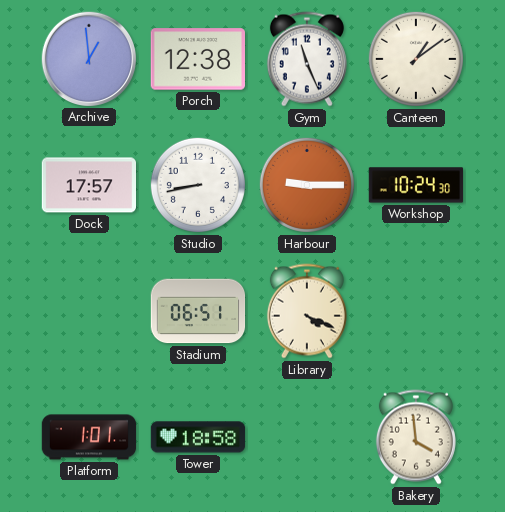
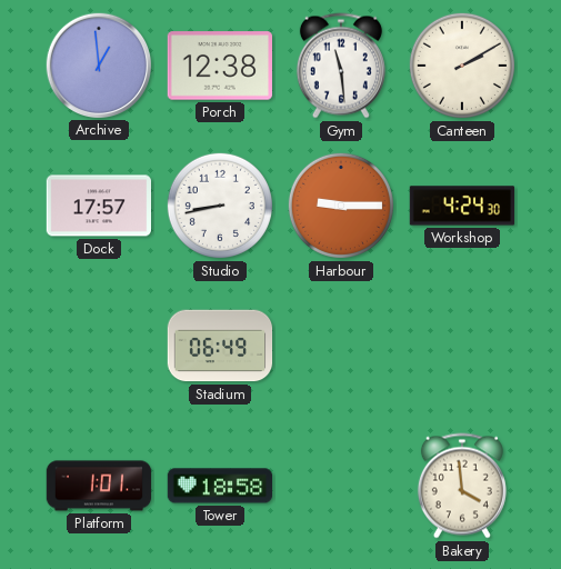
Gym: 11:26 -> 11:29
Canteen: 1:09 -> 2:10
Workshop: 10:24 -> 4:24
Stadium: 06:51 -> 06:49
Library: 4:19 -> none
